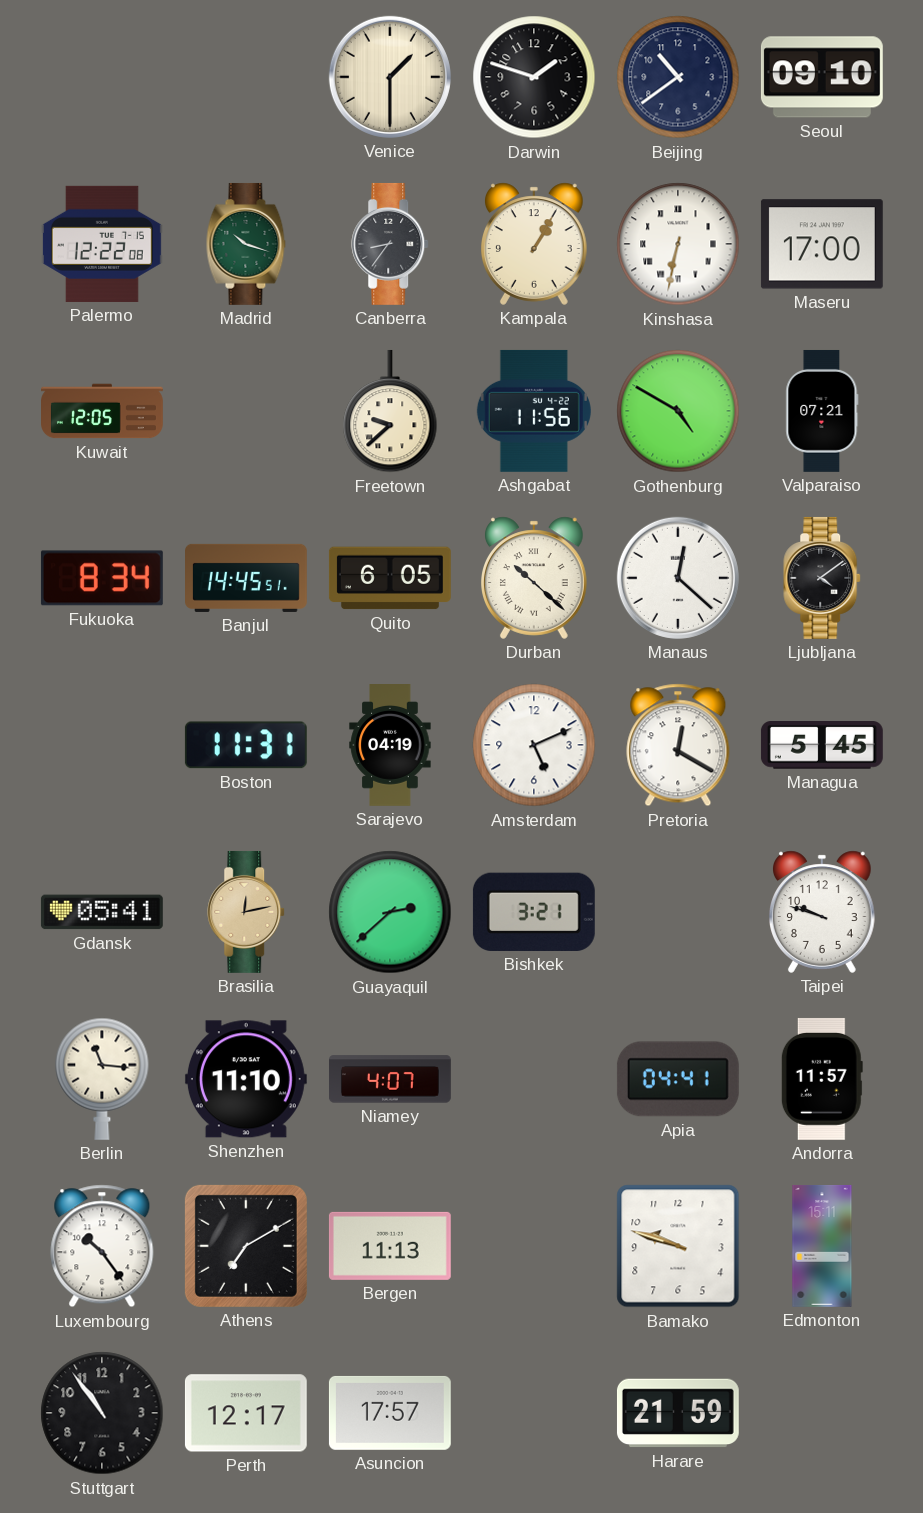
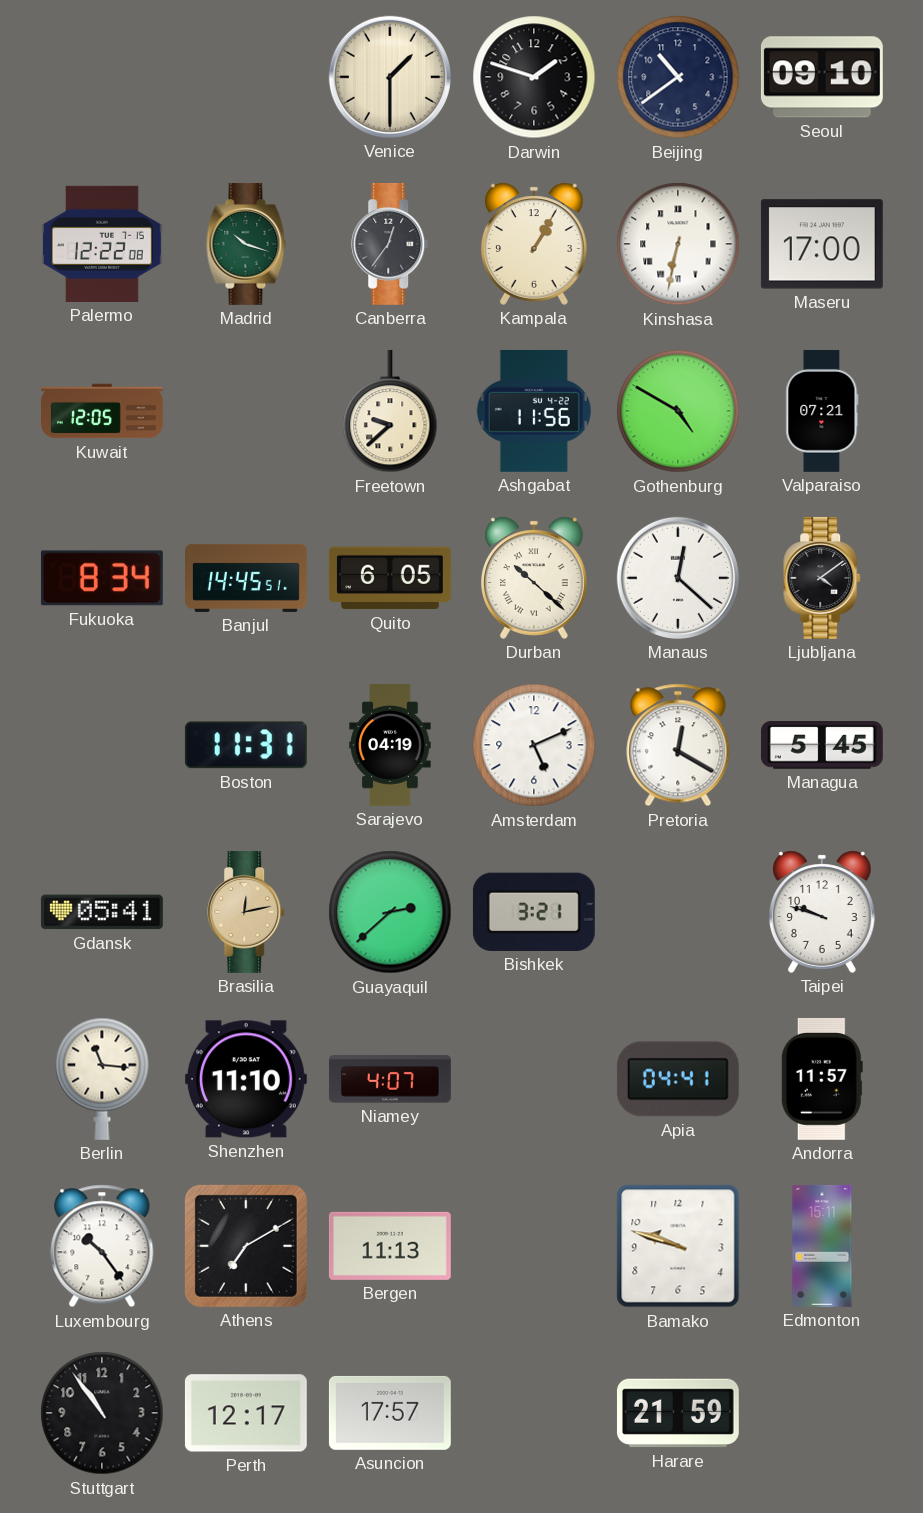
Canberra: 8:36 -> 12:36
